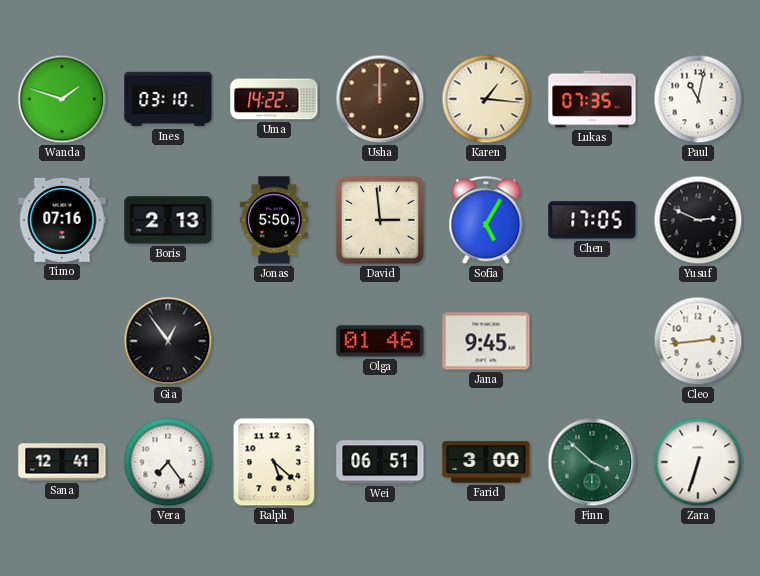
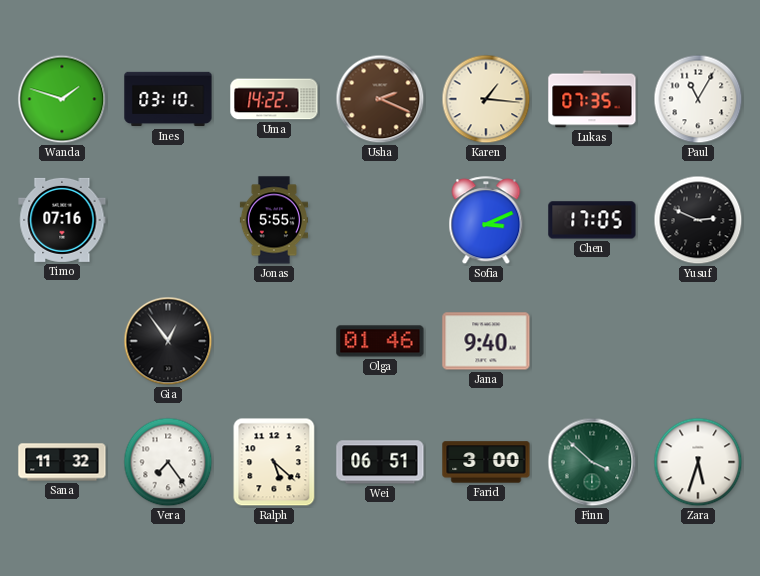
Usha: 12:00 -> 2:19
Paul: 11:02 -> 11:05
Boris: 2:13 -> none
Jonas: 5:50 -> 5:55
David: 2:59 -> none
Sofia: 5:05 -> 3:11
Jana: 9:45 -> 9:40
Cleo: 2:44 -> none
Sana: 12:41 -> 11:32
Zara: 6:33 -> 5:33
